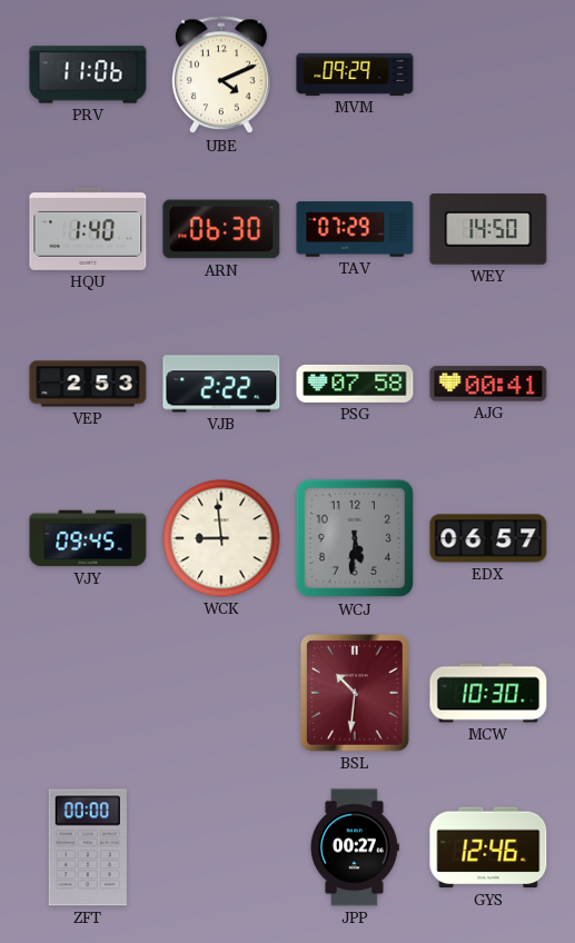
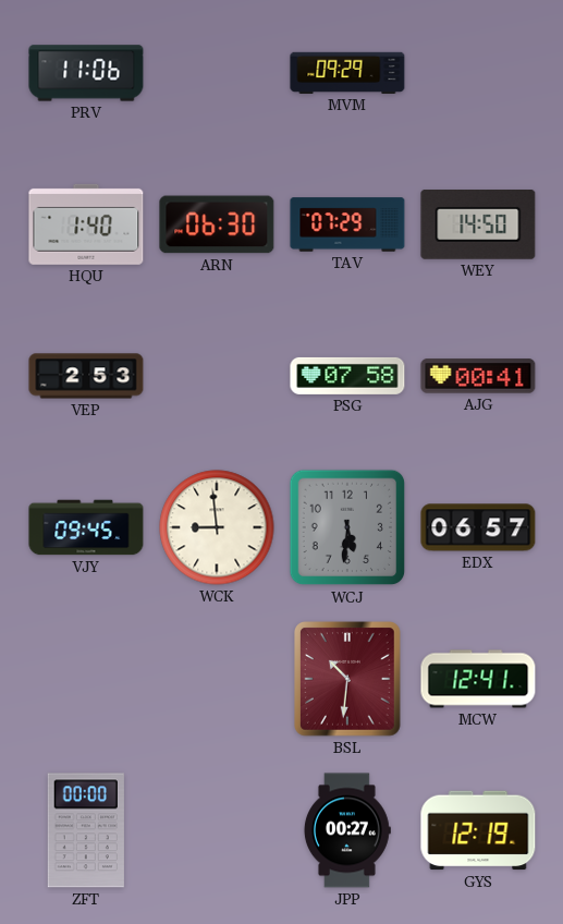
UBE: 4:11 -> none
VJB: 2:22 -> none
MCW: 10:30 -> 12:41
GYS: 12:46 -> 12:19
